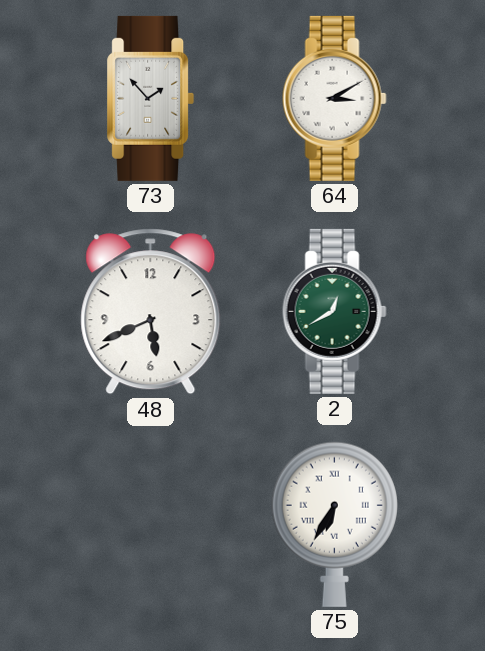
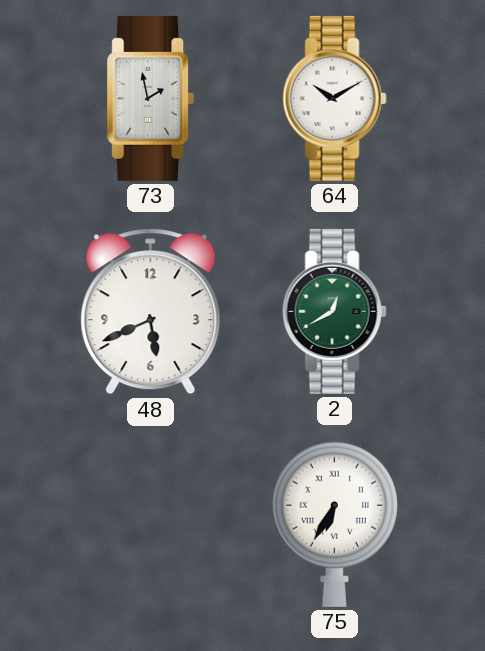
73: 1:53 -> 1:58
64: 3:10 -> 10:10
